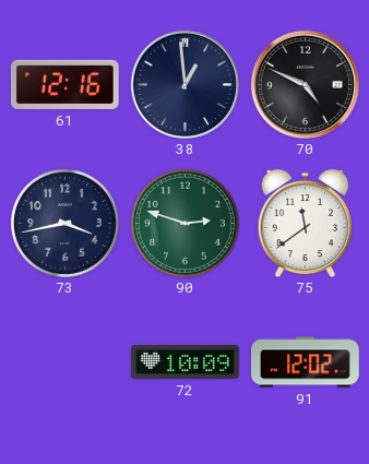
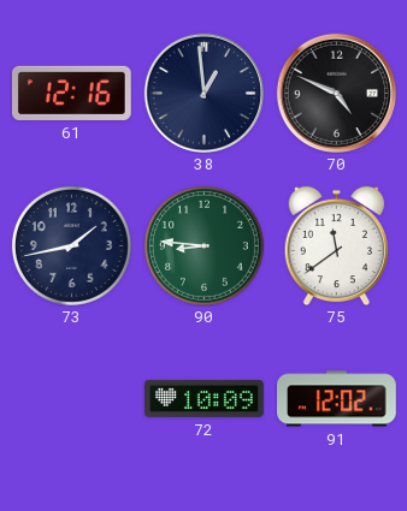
73: 3:43 -> 1:43
90: 2:48 -> 8:46
